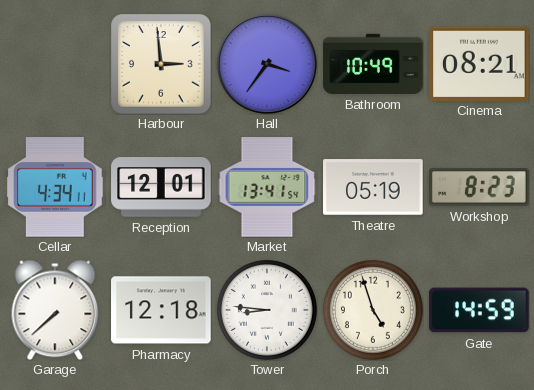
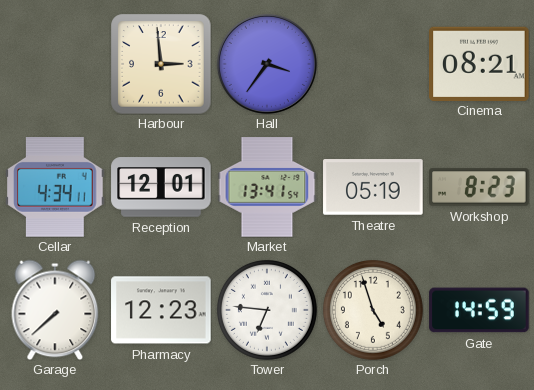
Bathroom: 10:49 -> none
Pharmacy: 12:18 -> 12:23
Tower: 8:46 -> 6:46
